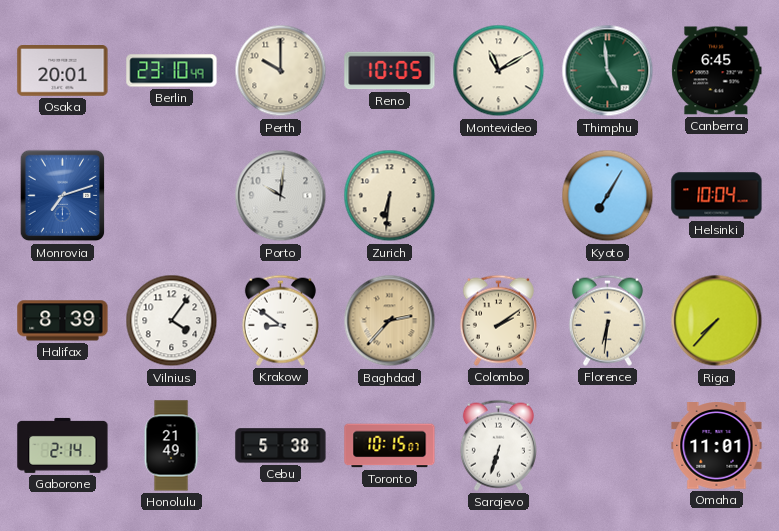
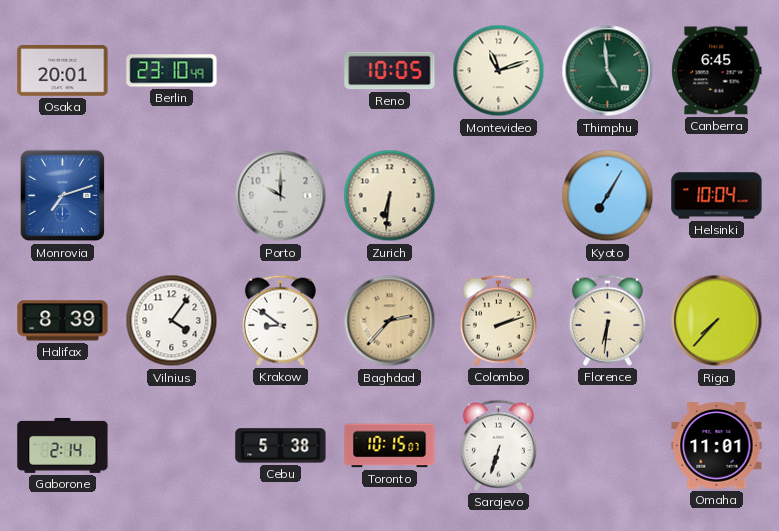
Perth: 10:00 -> none
Montevideo: 11:10 -> 11:12
Porto: 10:01 -> 10:00
Colombo: 2:09 -> 2:12
Honolulu: 21:49 -> none
